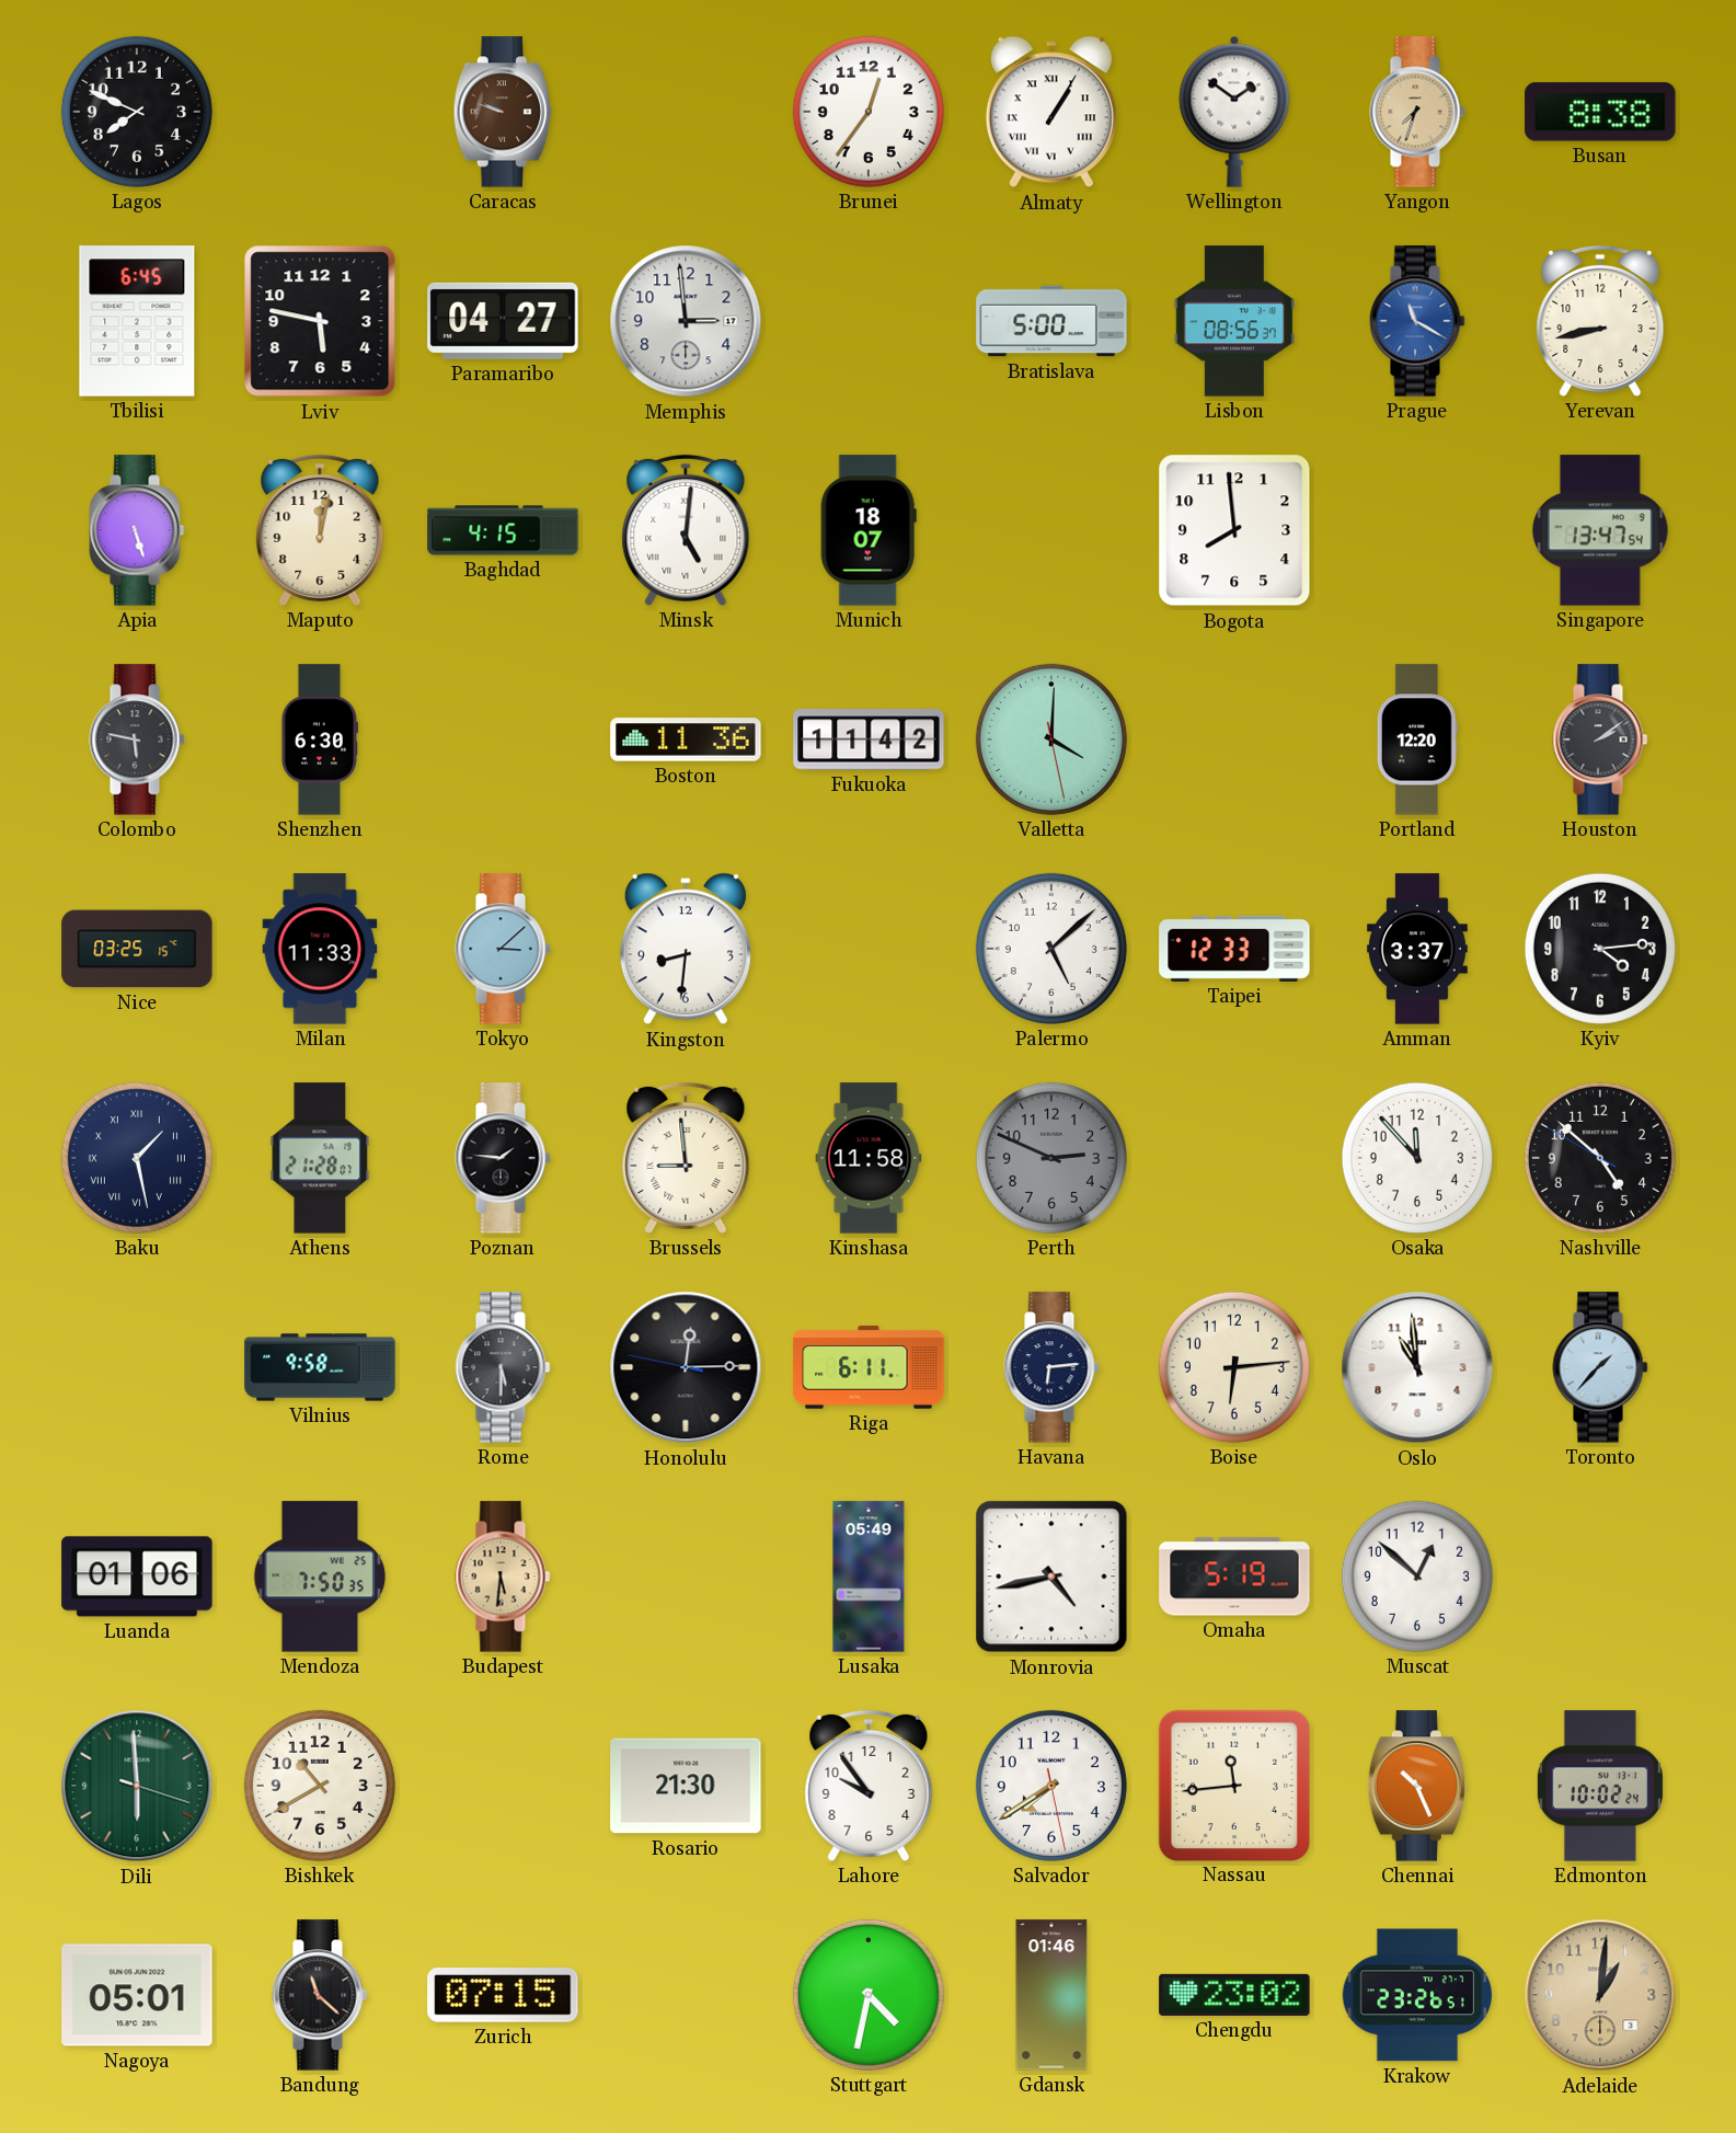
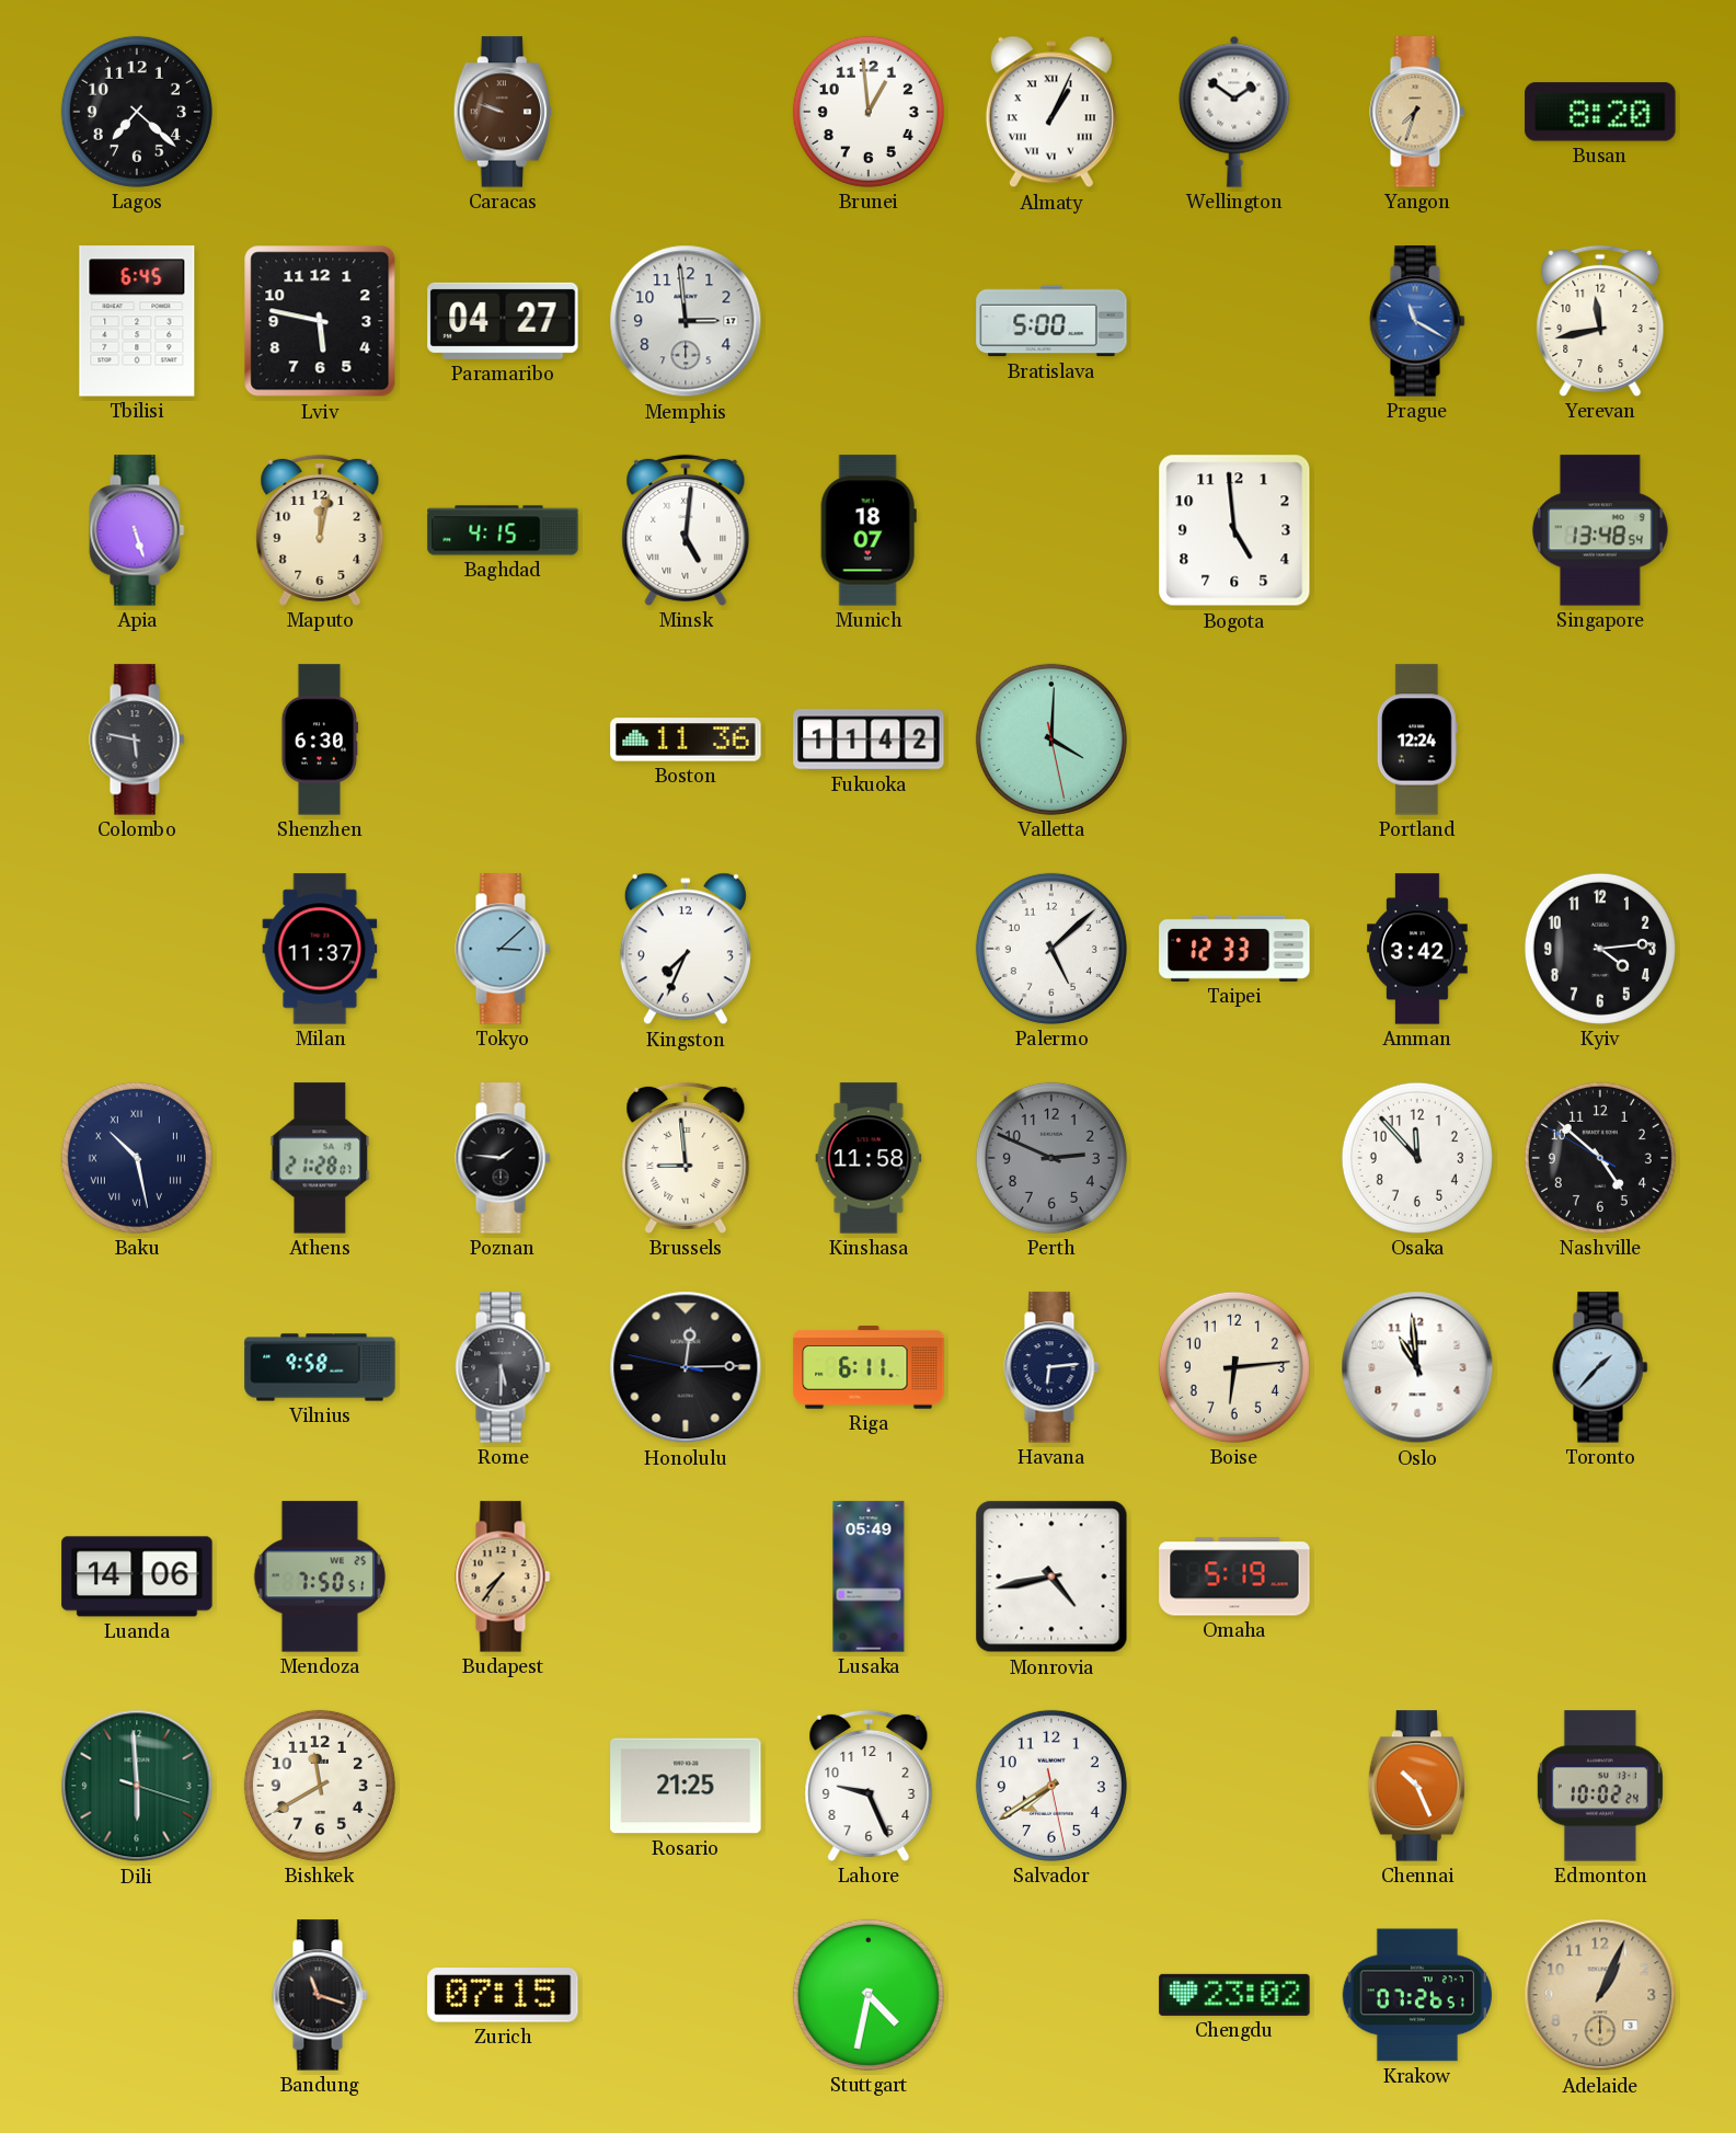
Lagos: 7:49 -> 7:22
Brunei: 12:36 -> 12:59
Almaty: 1:05 -> 1:04
Busan: 8:38 -> 8:20
Lisbon: 08:56 -> none
Yerevan: 8:43 -> 11:43
Bogota: 7:59 -> 4:59
Singapore: 13:47 -> 13:48
Portland: 12:20 -> 12:24
Houston: 2:09 -> none
Nice: 03:25 -> none
Milan: 11:33 -> 11:37
Kingston: 8:31 -> 7:34
Amman: 3:37 -> 3:42
Baku: 1:28 -> 10:28
Luanda: 01:06 -> 14:06
Mendoza: 7:50:35 -> 7:50:51
Budapest: 5:31 -> 7:36
Muscat: 12:52 -> none
Bishkek: 10:40 -> 11:40
Rosario: 21:30 -> 21:25
Lahore: 9:54 -> 9:26
Nassau: 11:44 -> none
Nagoya: 05:01 -> none
Bandung: 11:22 -> 11:18
Gdansk: 01:46 -> none
Krakow: 23:26 -> 07:26
Adelaide: 1:01 -> 1:04
